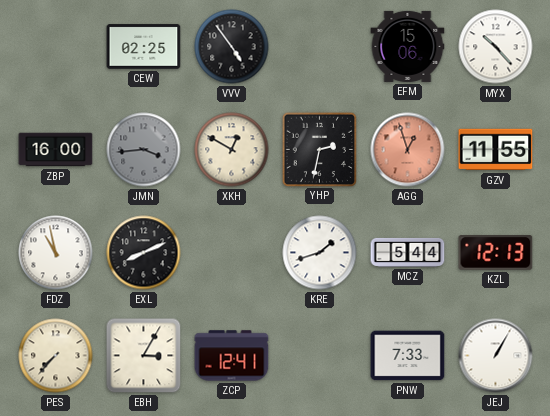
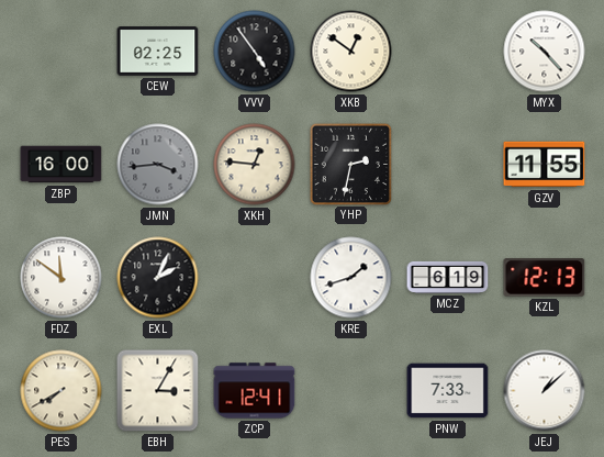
XKB: none -> 12:51
EFM: 15:06 -> none
XKH: 12:50 -> 12:46
AGG: 12:57 -> none
FDZ: 10:58 -> 11:51
EXL: 8:11 -> 2:04
MCZ: 5:44 -> 6:19
PES: 7:37 -> 7:40
JEJ: 1:05 -> 1:08
